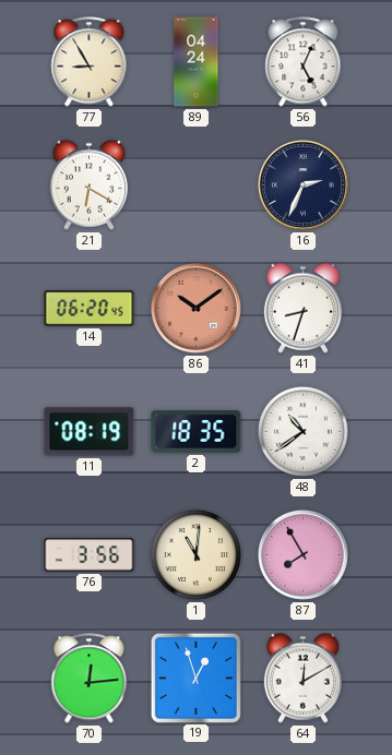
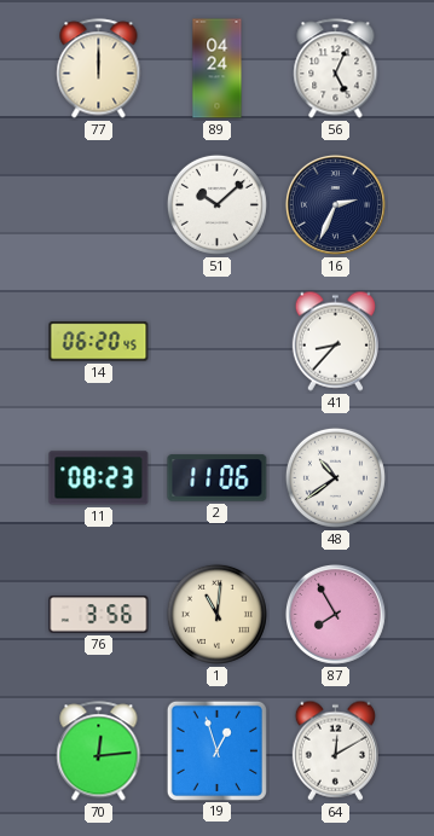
77: 8:55 -> 12:00
21: 6:20 -> none
51: none -> 10:08
86: 10:09 -> none
41: 8:33 -> 8:37
11: 08:19 -> 08:23
2: 18:35 -> 11:06
